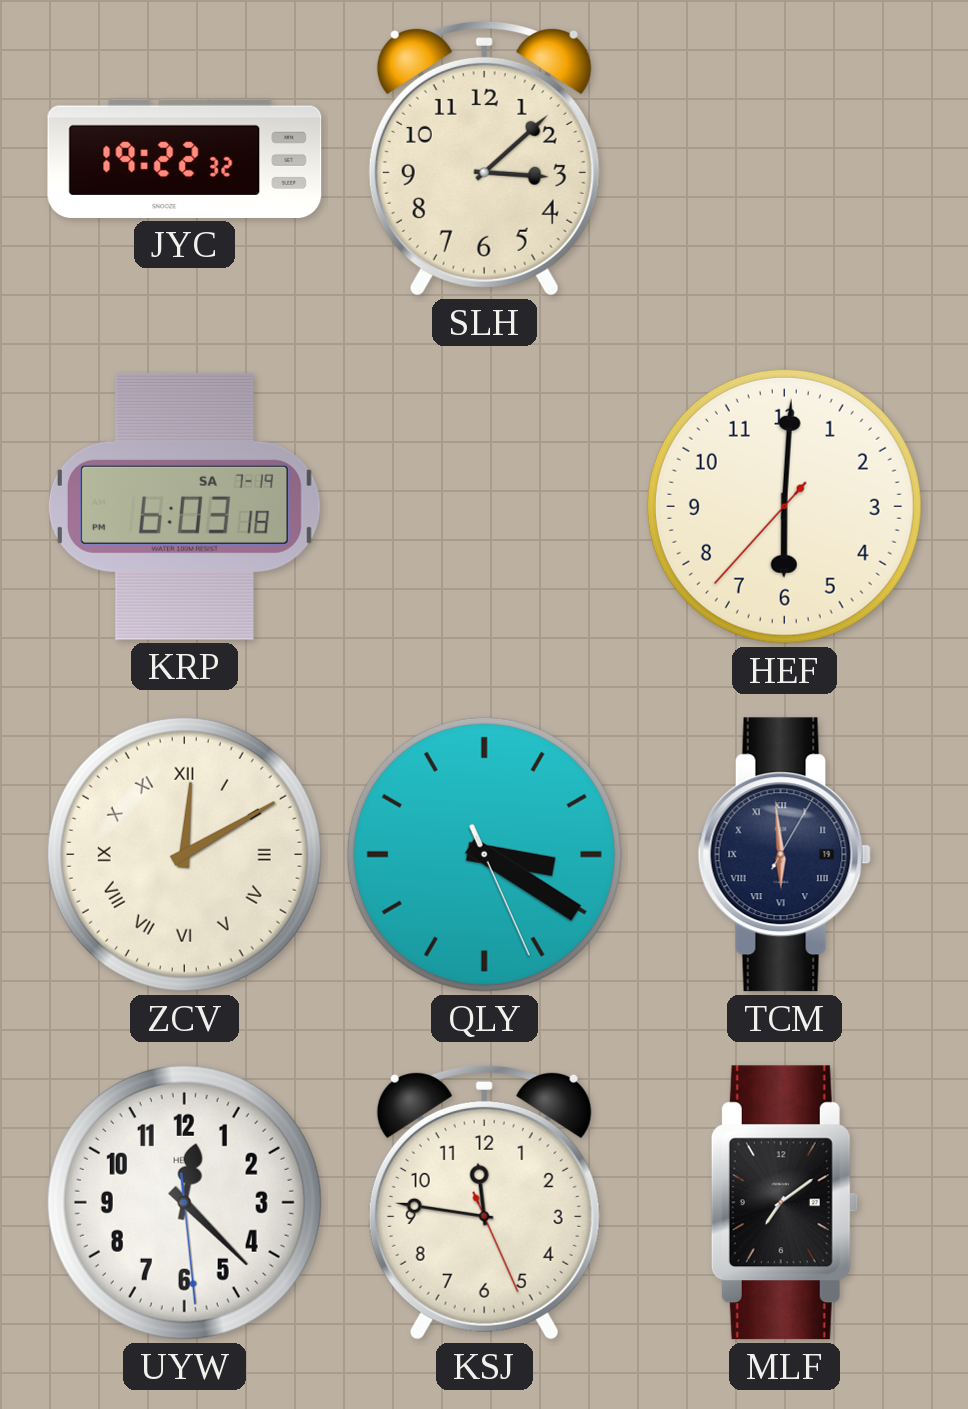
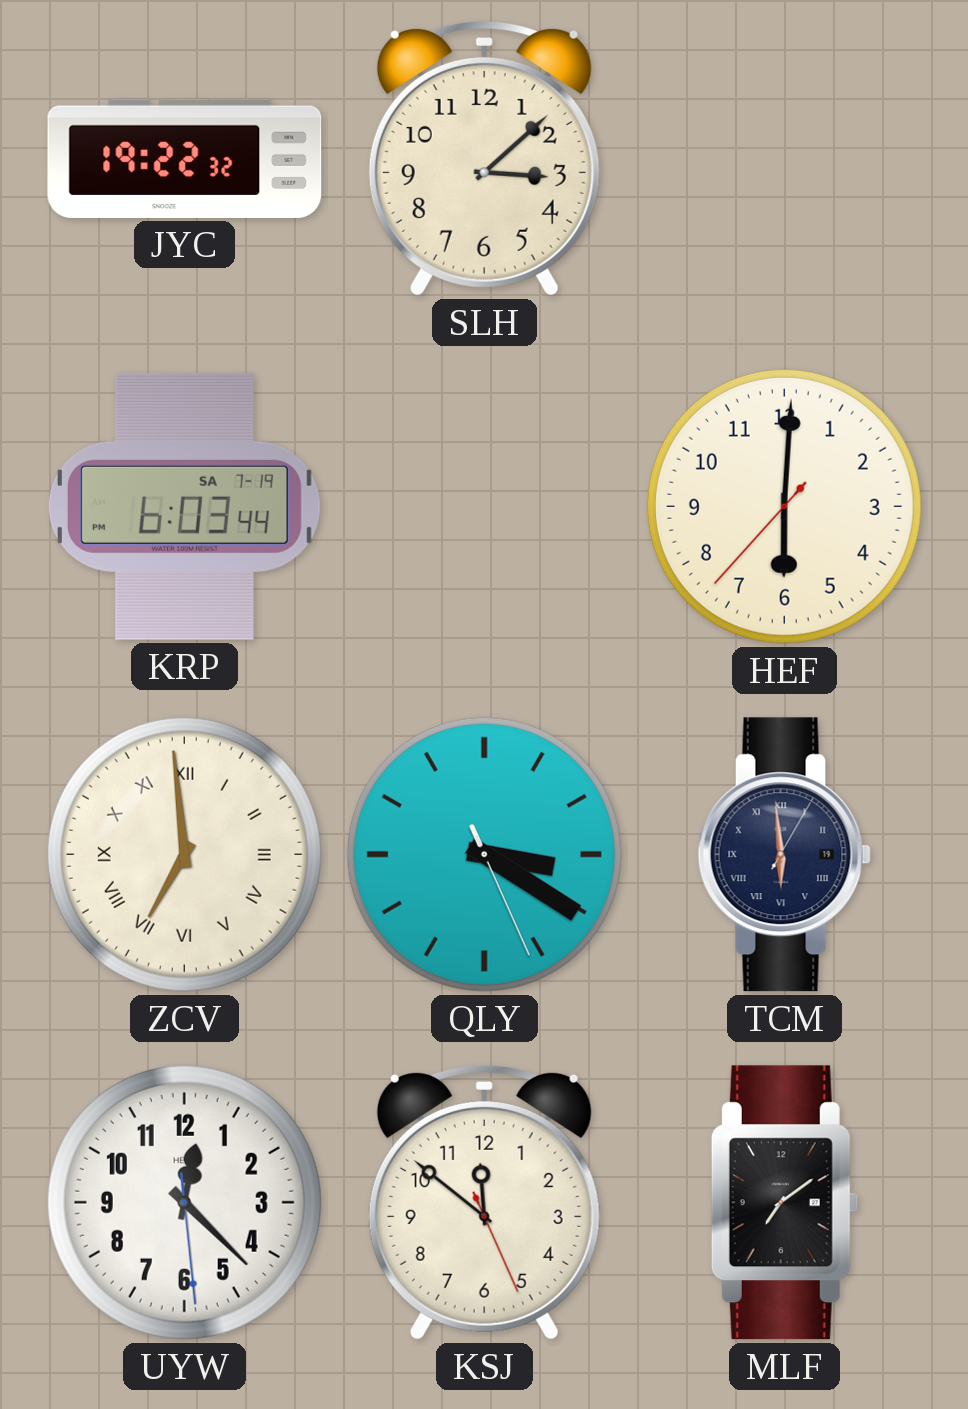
KRP: 6:03:18 -> 6:03:44
ZCV: 12:10 -> 6:59
KSJ: 11:46 -> 11:51
